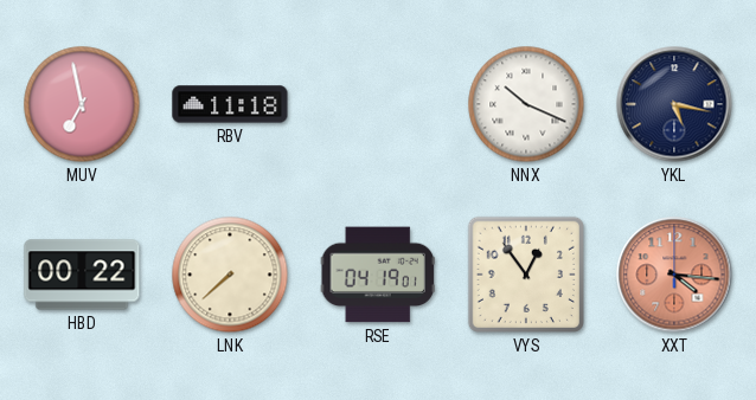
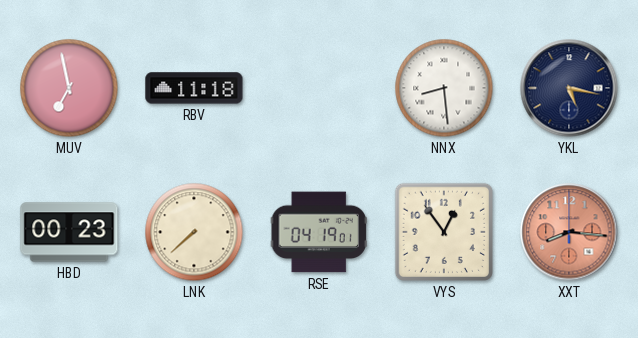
NNX: 10:19 -> 8:29
HBD: 00:22 -> 00:23
XXT: 4:16 -> 8:16
